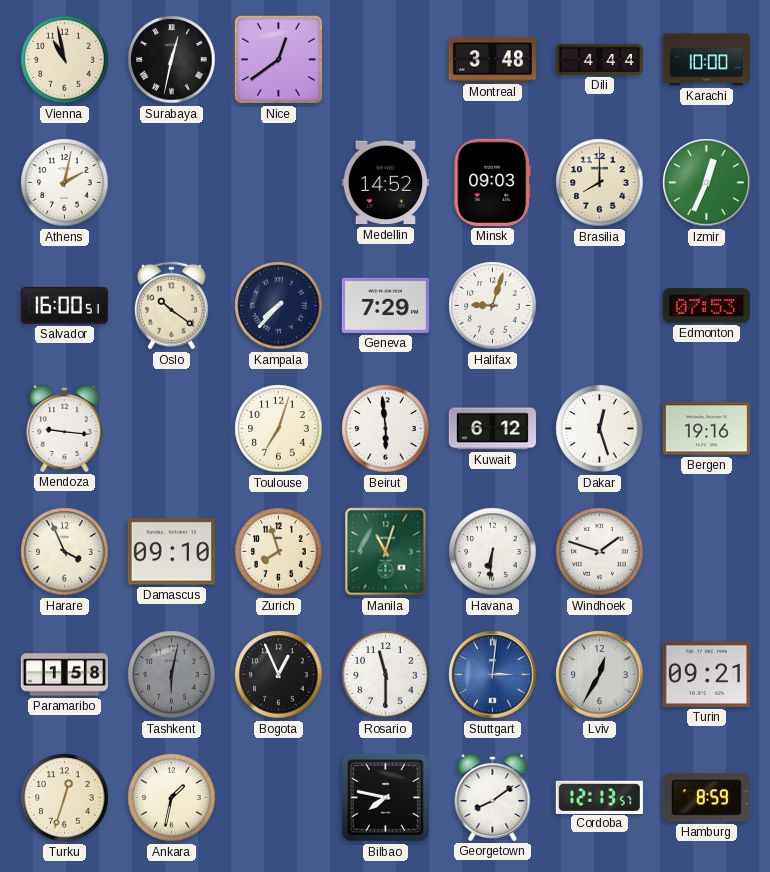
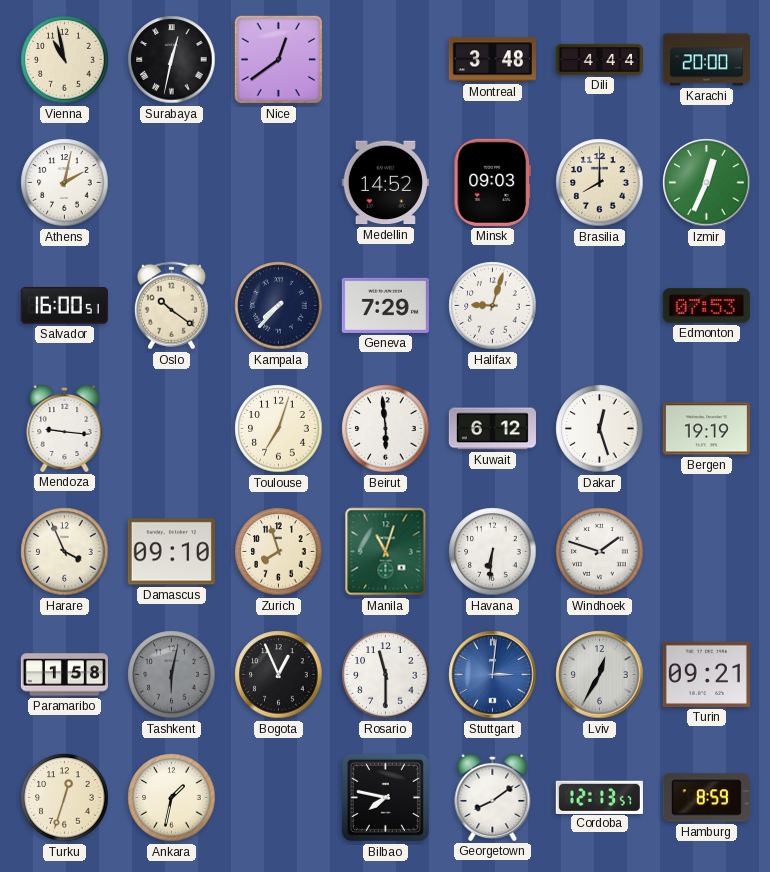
Karachi: 10:00 -> 20:00
Bergen: 19:16 -> 19:19
